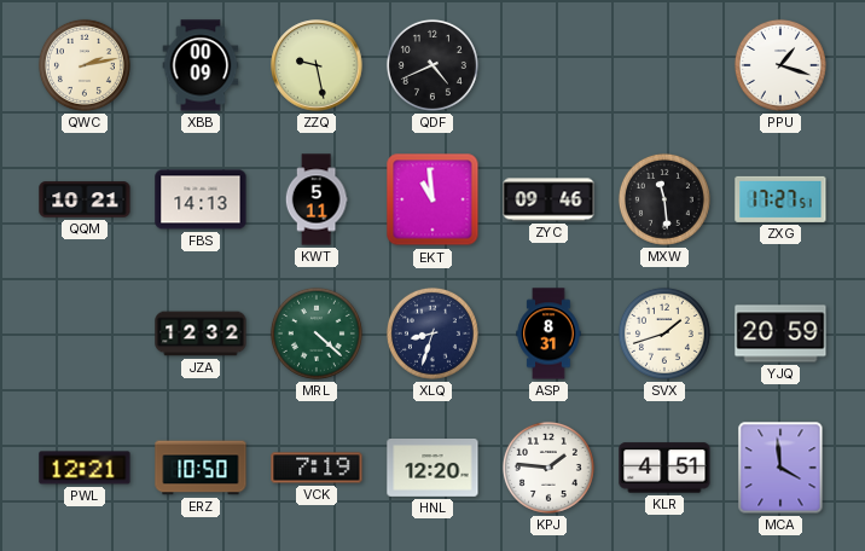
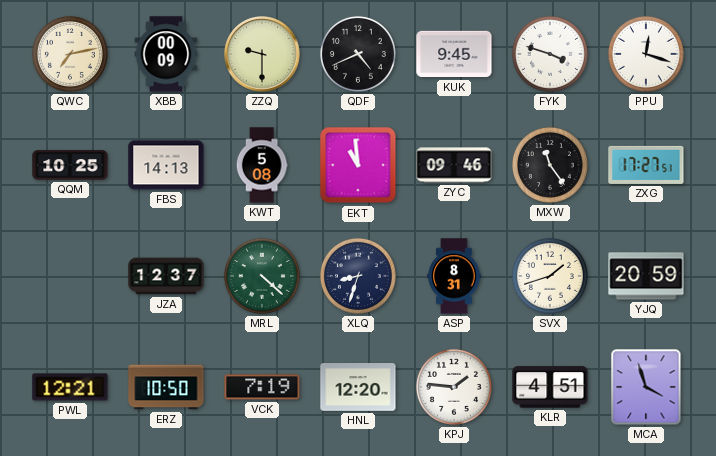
QWC: 2:13 -> 7:13
ZZQ: 9:28 -> 9:30
KUK: none -> 9:45
FYK: none -> 3:48
PPU: 1:18 -> 12:18
QQM: 10:21 -> 10:25
KWT: 5:11 -> 5:08
MXW: 11:29 -> 11:24
JZA: 12:32 -> 12:37
MCA: 3:59 -> 3:57
